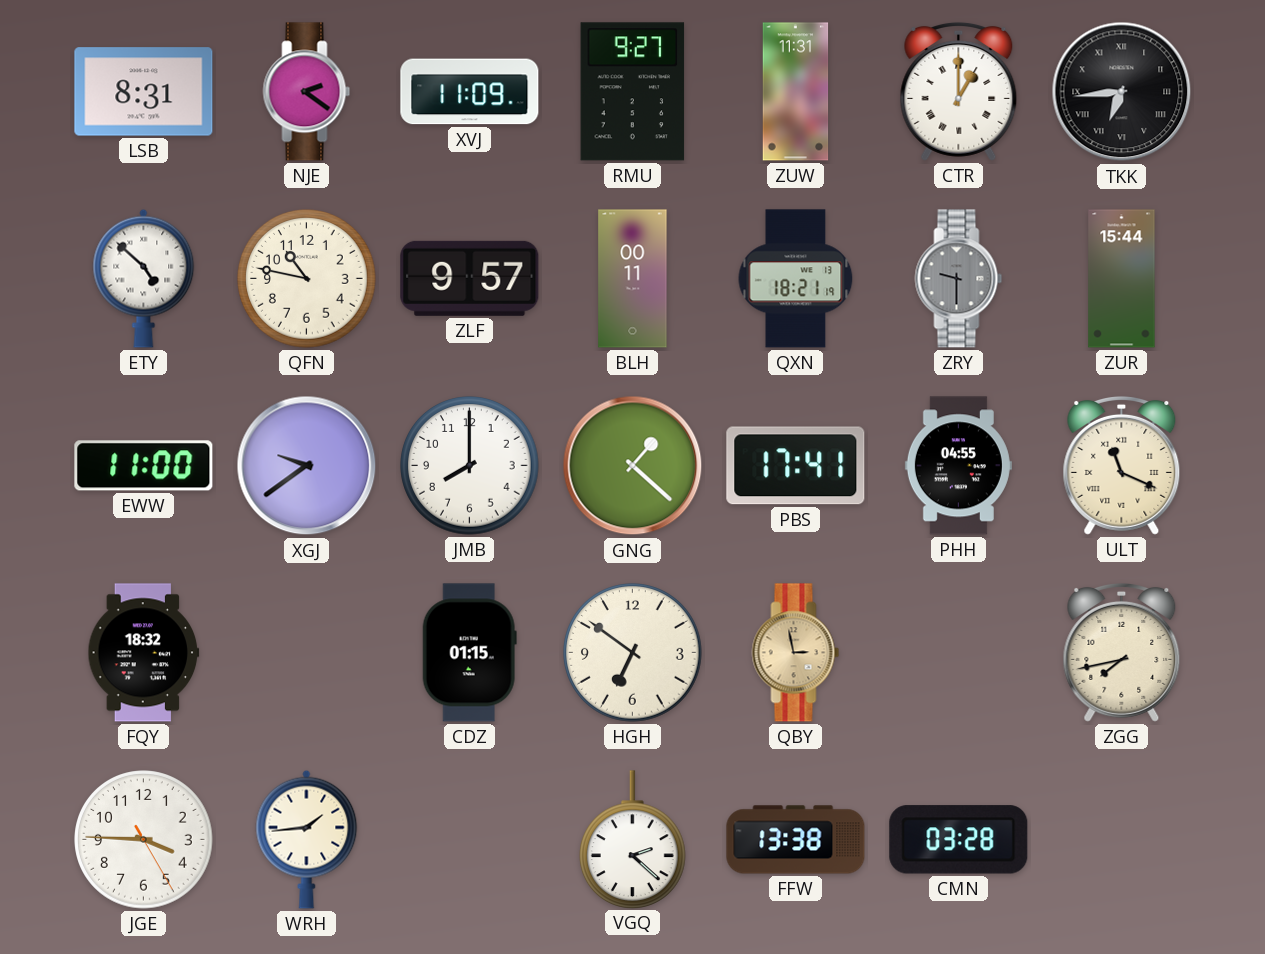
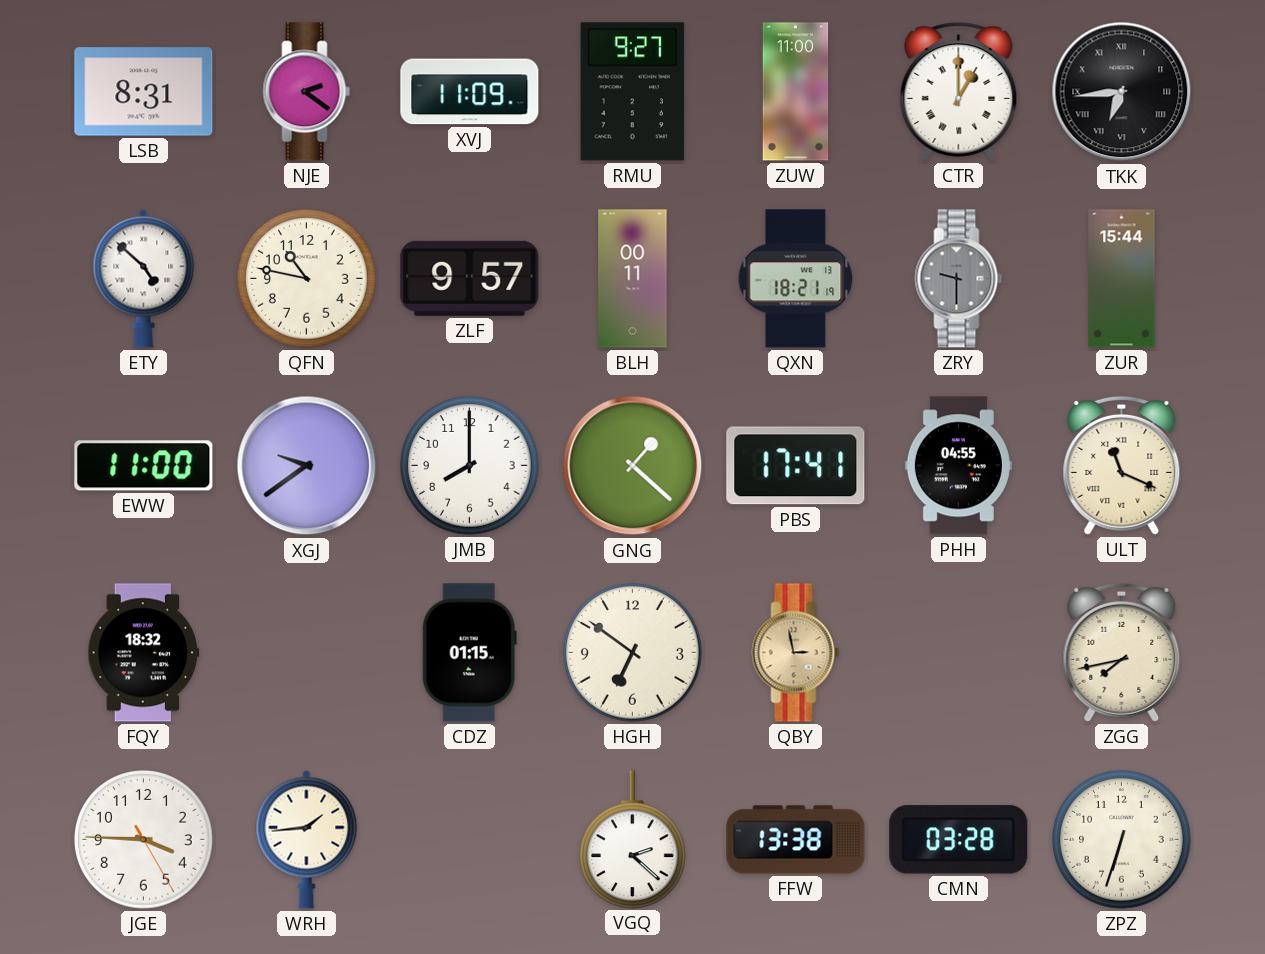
ZUW: 11:31 -> 11:00
ZPZ: none -> 6:33
